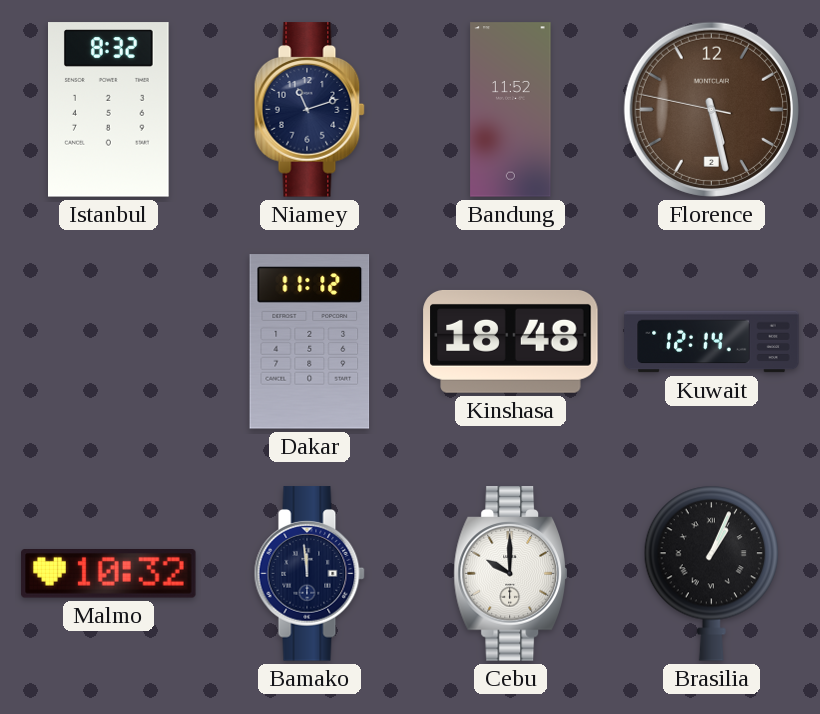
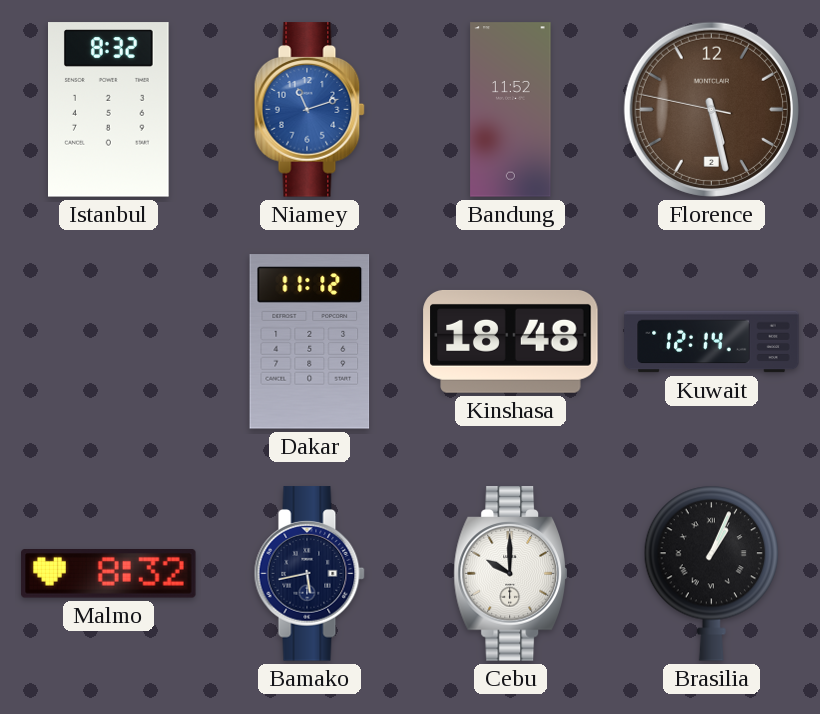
Niamey dial: navy -> blue
Malmo: 10:32 -> 8:32
Bamako: 11:59 -> 5:43
